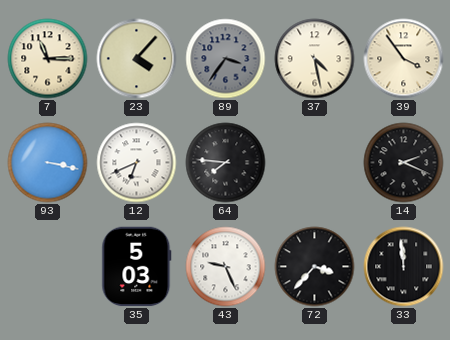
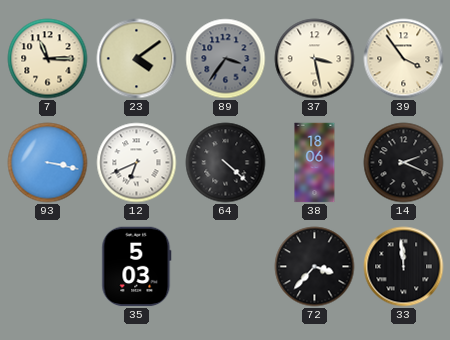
23: 4:07 -> 4:09
37: 4:28 -> 3:28
64: 7:46 -> 4:22
38: none -> 18:06
43: 9:26 -> none
